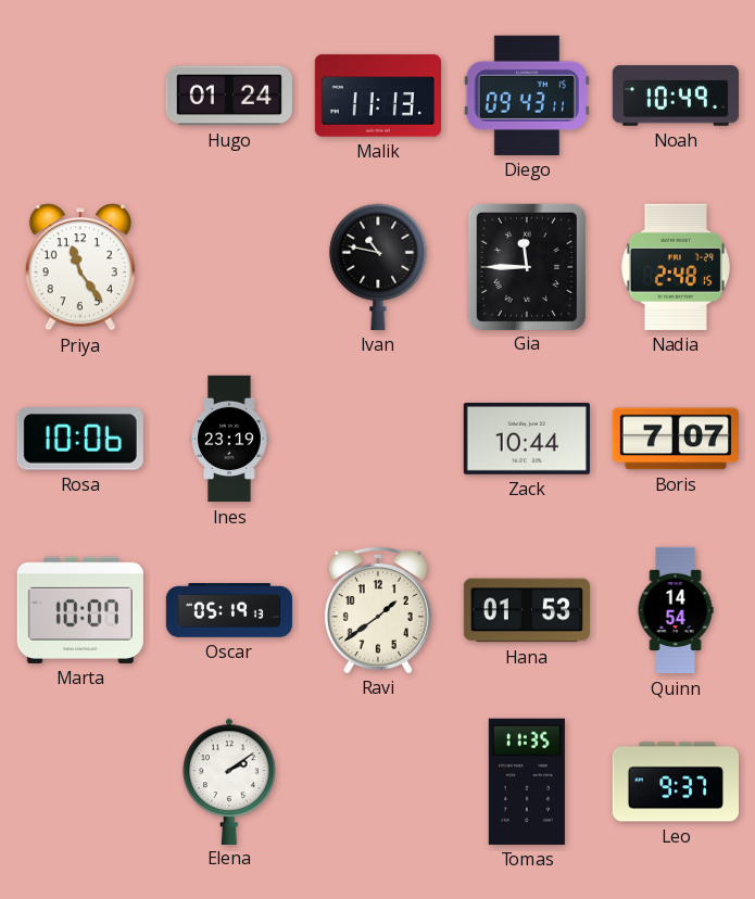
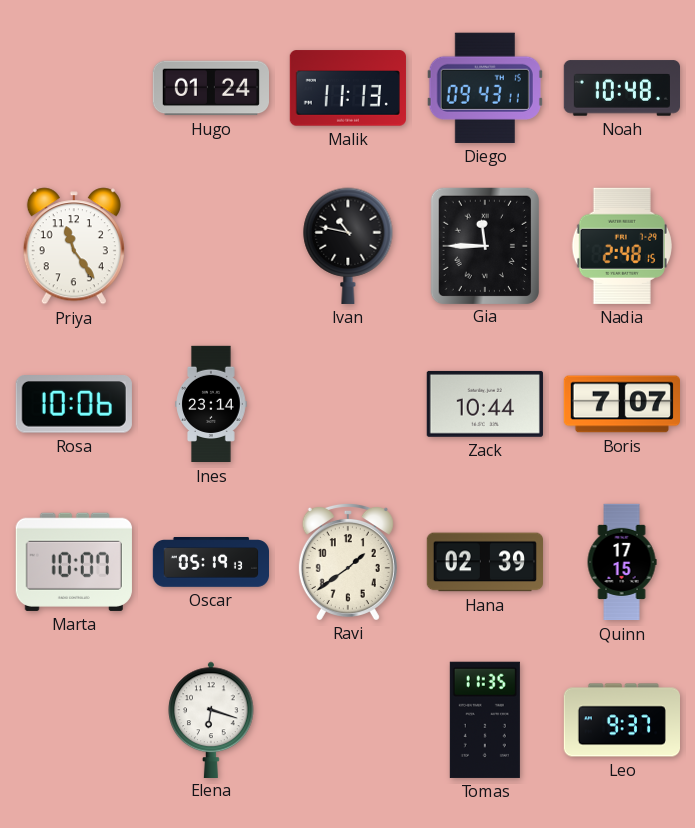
Noah: 10:49 -> 10:48
Ines: 23:19 -> 23:14
Hana: 01:53 -> 02:39
Quinn: 14:54 -> 17:15
Elena: 2:09 -> 6:18
